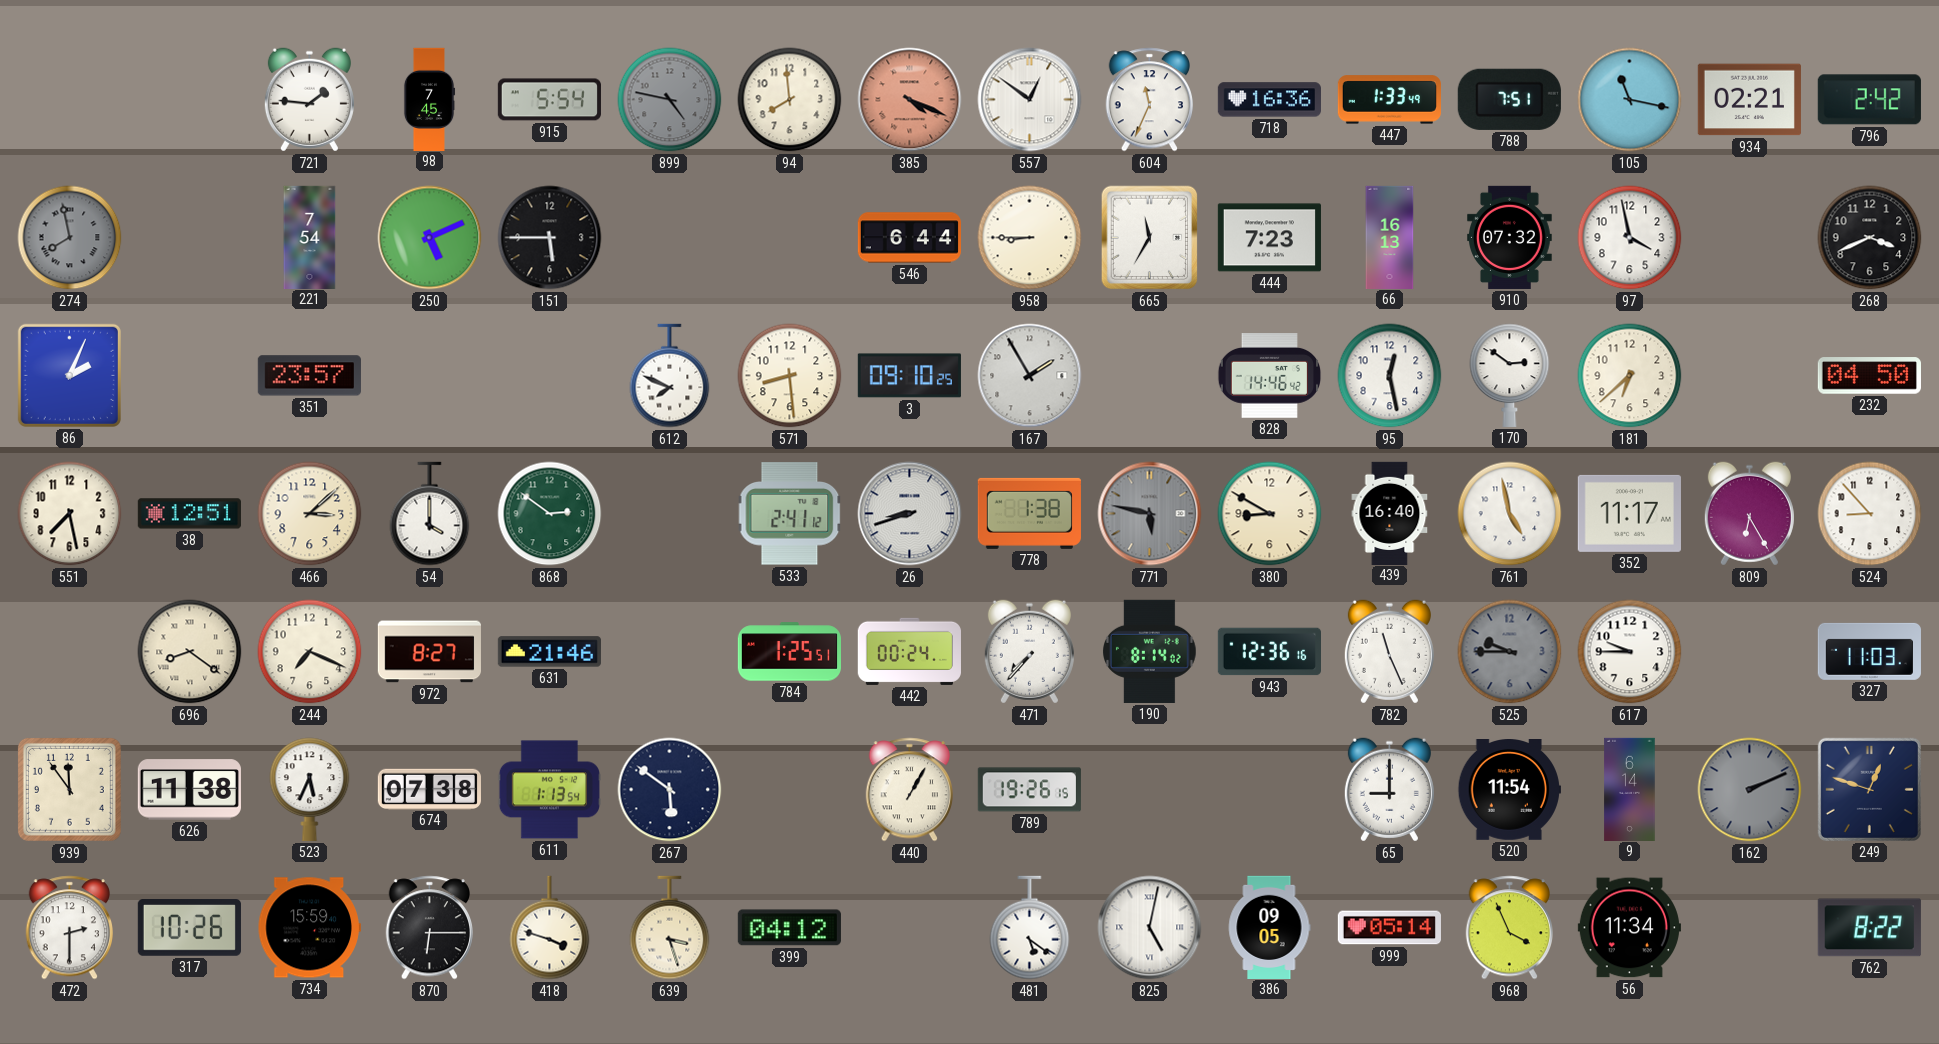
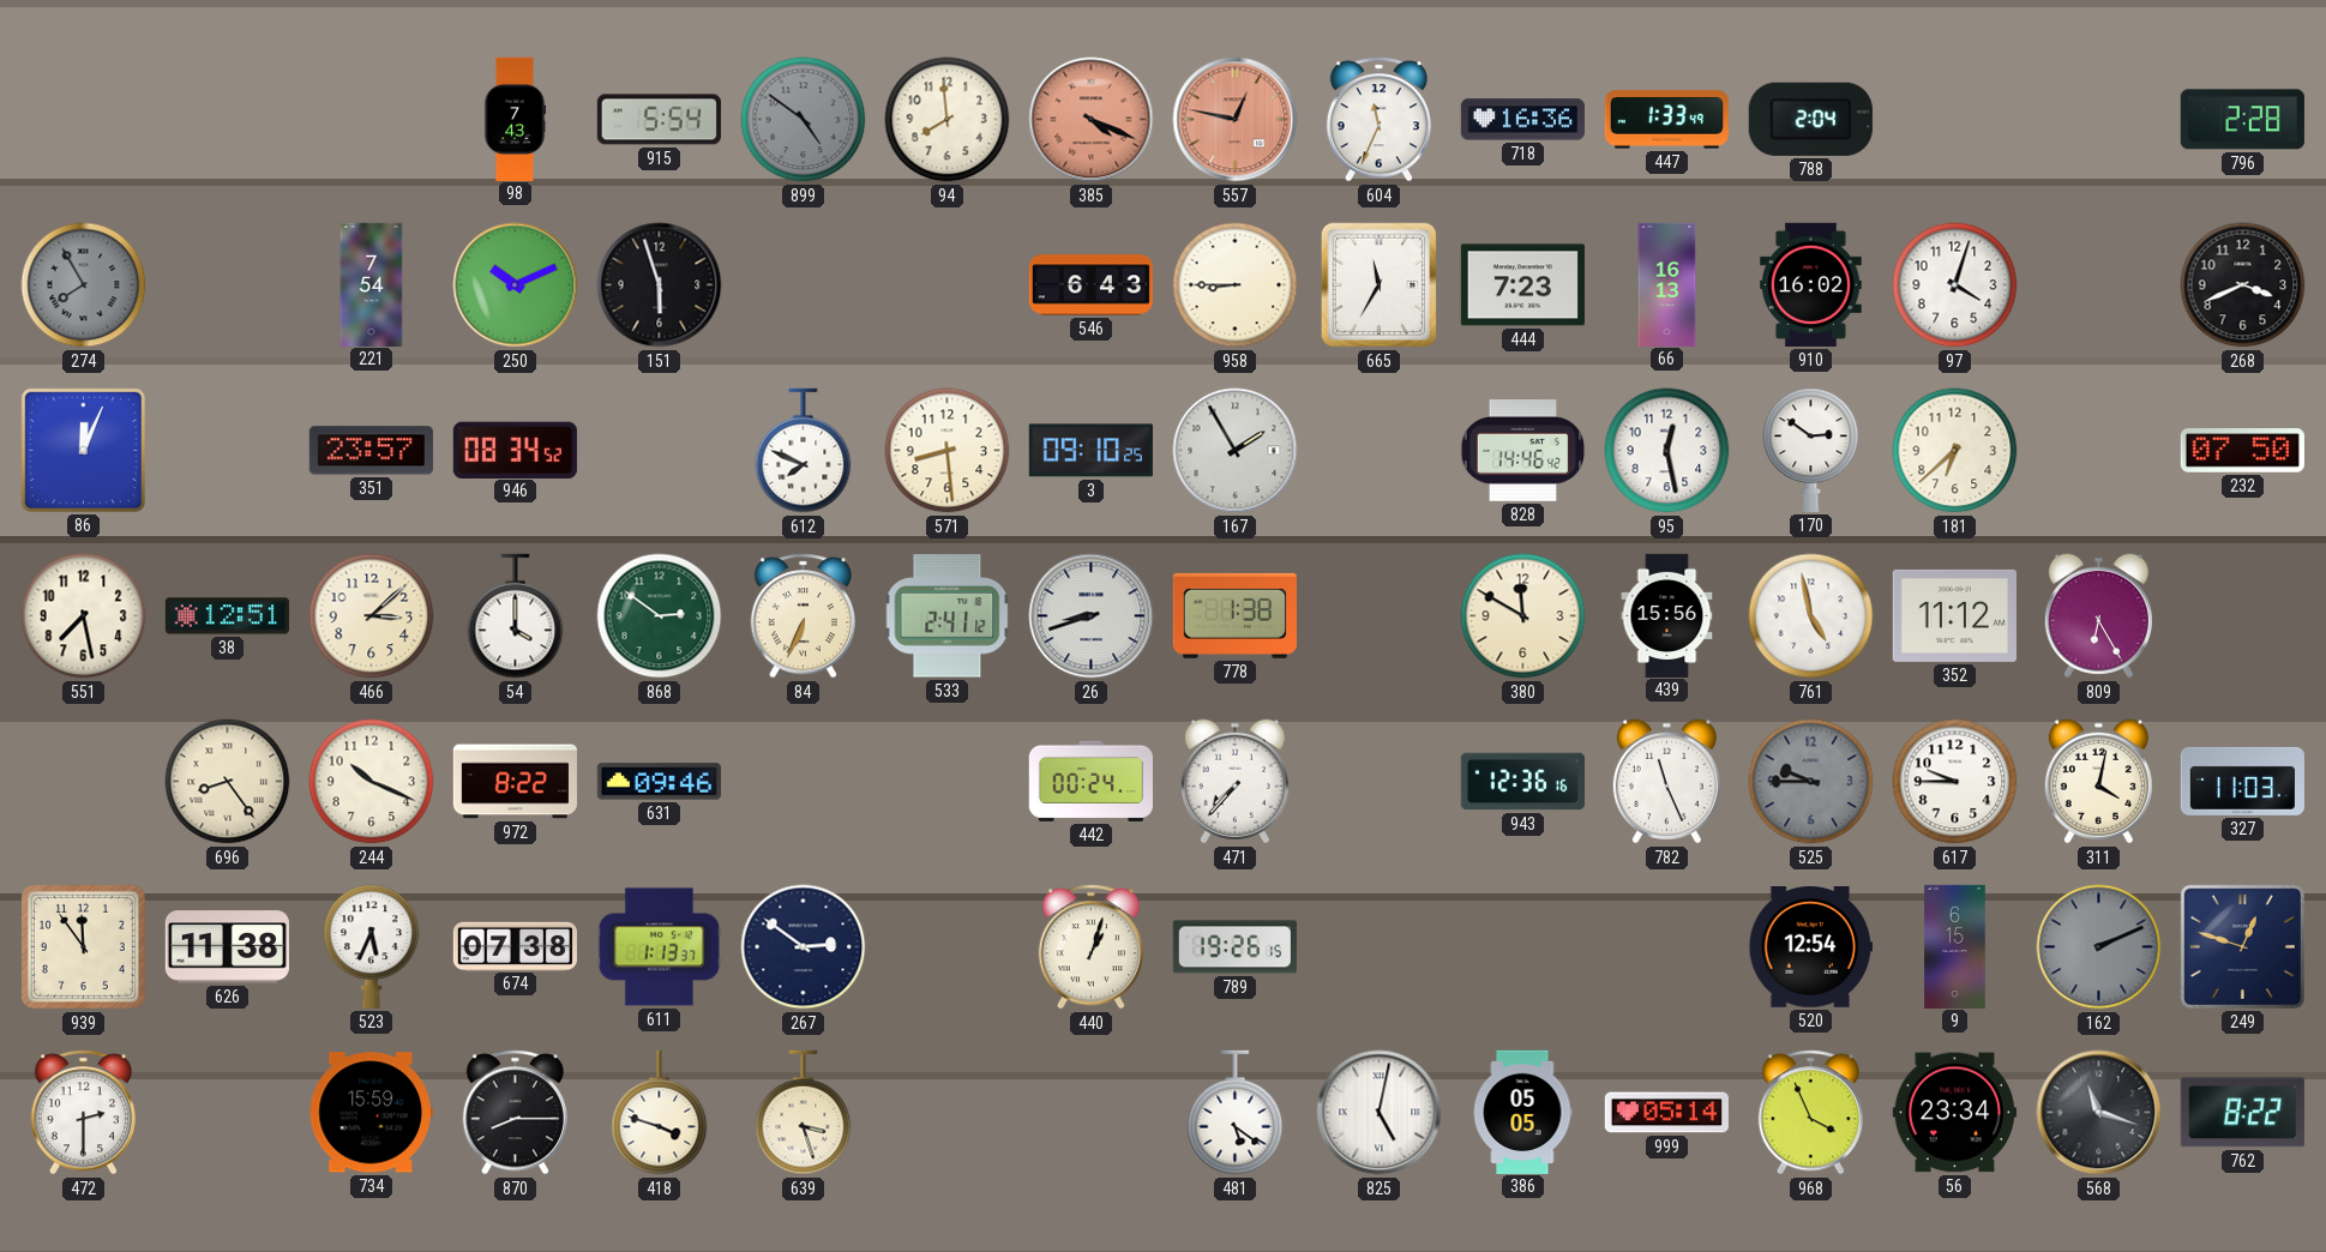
721: 1:46 -> none
98: 7:45 -> 7:43
899: 4:47 -> 4:51
557: 12:51 -> 12:47
557 dial: white -> salmon
788: 7:51 -> 2:04
105: 11:17 -> none
934: 02:21 -> none
796: 2:42 -> 2:28
274: 7:58 -> 7:55
250: 5:11 -> 10:11
151: 5:45 -> 5:57
546: 6:44 -> 6:43
910: 07:32 -> 16:02
97: 3:58 -> 4:03
86: 2:04 -> 12:04
946: none -> 08:34
232: 04:50 -> 07:50
84: none -> 6:34
771: 5:47 -> none
380: 8:50 -> 11:50
439: 16:40 -> 15:56
352: 11:17 -> 11:12
524: 8:53 -> none
696: 8:21 -> 8:24
244: 7:19 -> 10:19
972: 8:27 -> 8:22
631: 21:46 -> 09:46
784: 1:25 -> none
190: 8:14 -> none
311: none -> 4:02
611: 1:13:54 -> 1:13:37
267: 5:51 -> 2:51
440: 1:05 -> 1:03
65: 9:00 -> none
520: 11:54 -> 12:54
9: 6:14 -> 6:15
317: 10:26 -> none
870: 6:15 -> 8:15
399: 04:12 -> none
386: 09:05 -> 05:05
56: 11:34 -> 23:34
568: none -> 11:18
